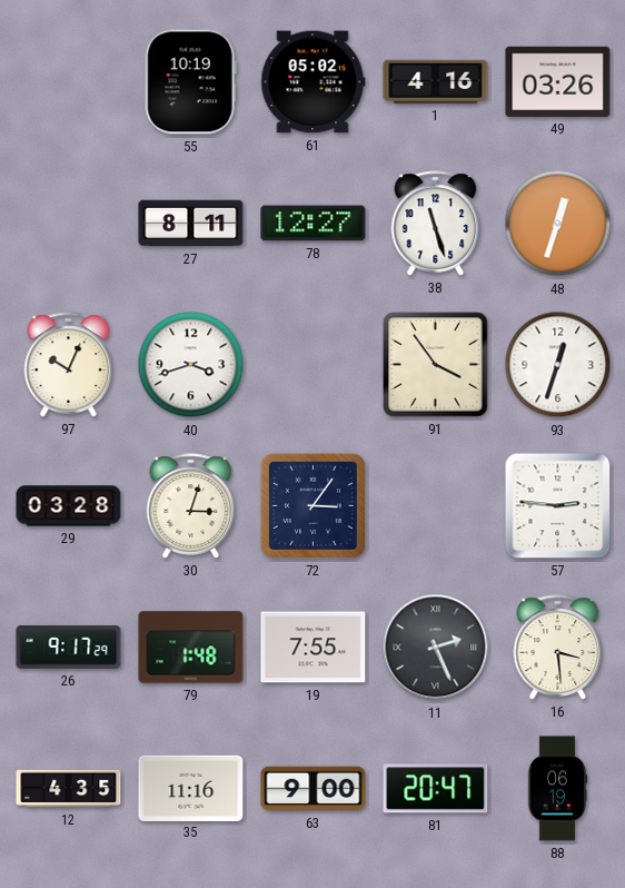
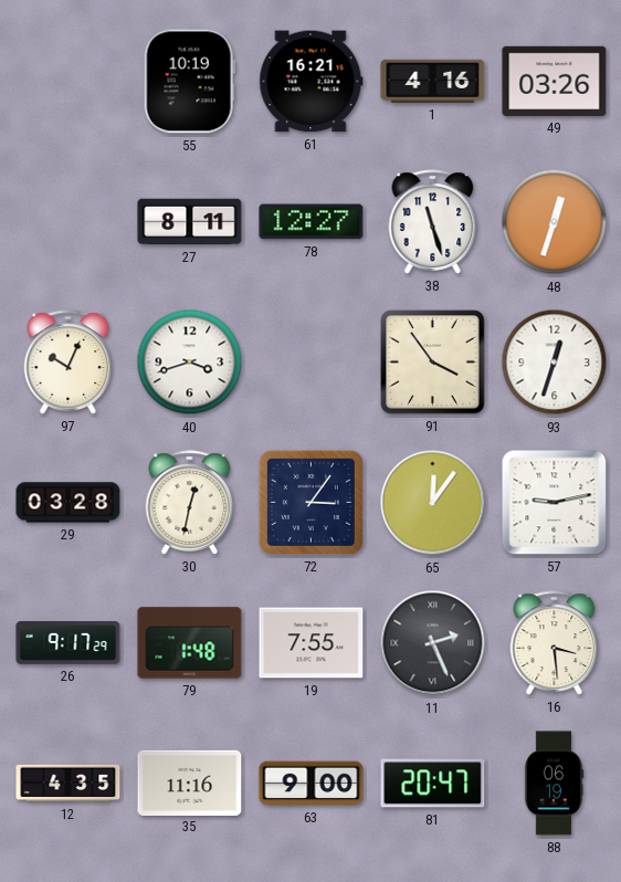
61: 05:02 -> 16:21
30: 3:03 -> 12:32
65: none -> 12:06
57: 2:46 -> 9:13
